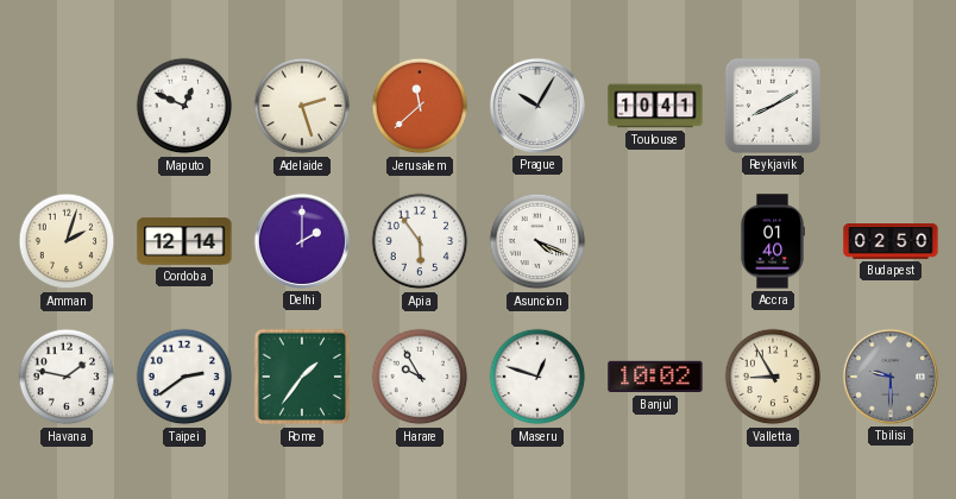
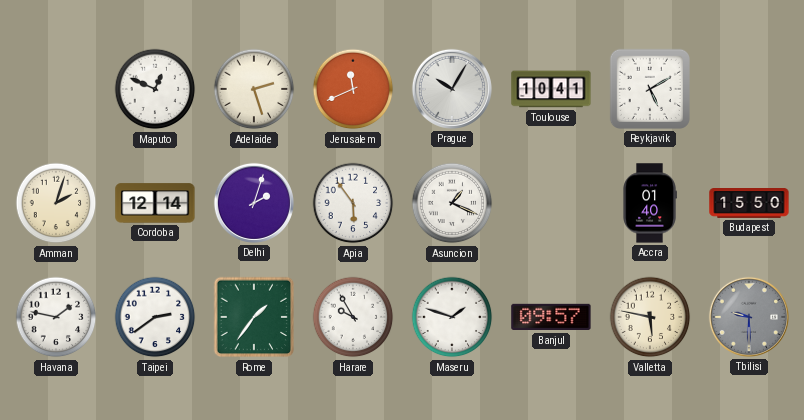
Jerusalem: 11:38 -> 11:41
Reykjavik: 8:10 -> 5:10
Delhi: 2:00 -> 2:03
Asuncion: 4:19 -> 1:19
Budapest: 02:50 -> 15:50
Maseru: 12:48 -> 1:48
Banjul: 10:02 -> 09:57
Valletta: 8:55 -> 5:47
